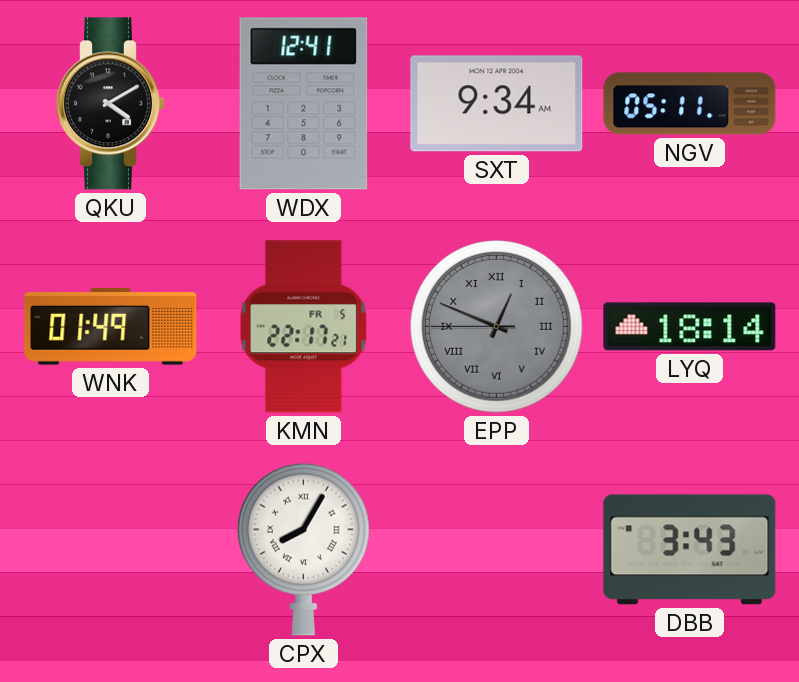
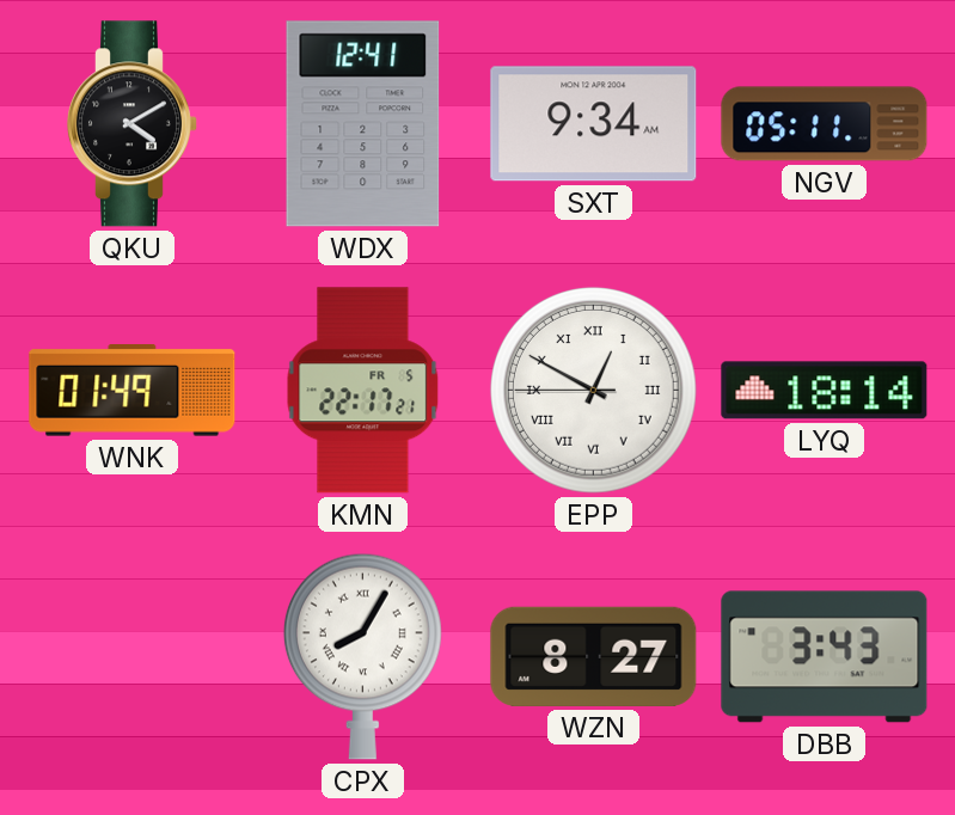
EPP: 12:48 -> 12:49
EPP dial: grey -> white
WZN: none -> 8:27
